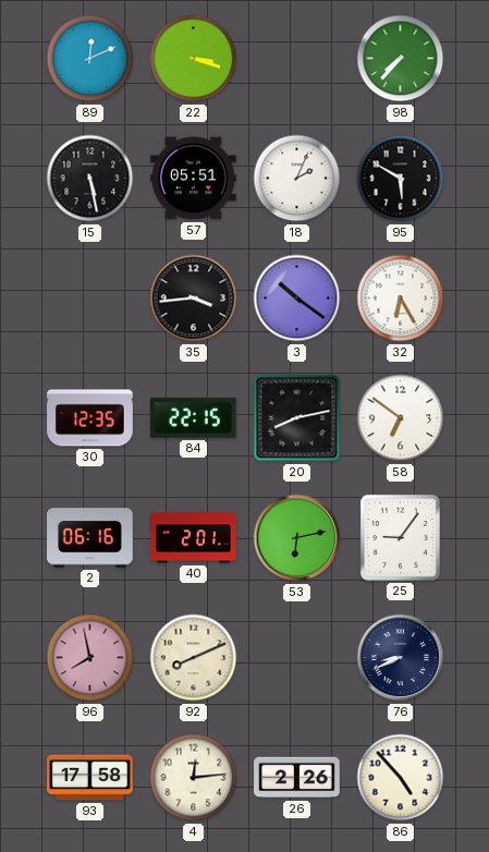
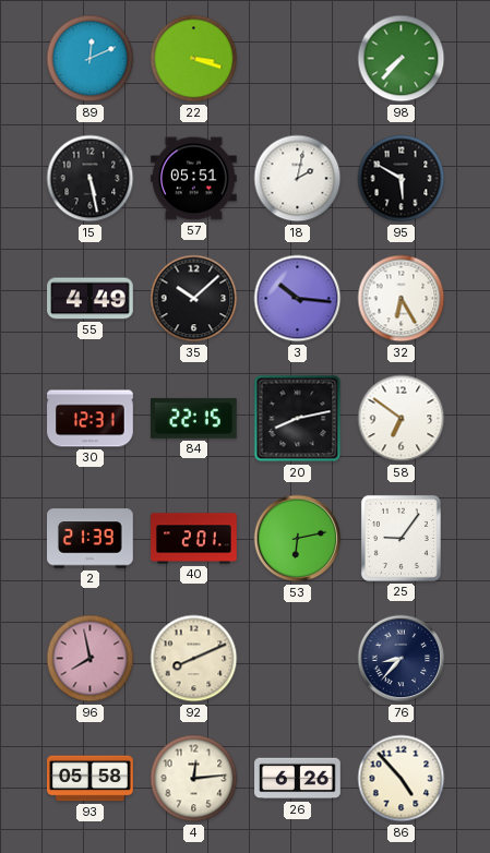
18: 2:04 -> 2:02
55: none -> 4:49
35: 3:44 -> 10:08
3: 10:21 -> 10:16
30: 12:35 -> 12:31
2: 06:16 -> 21:39
76: 8:41 -> 8:37
93: 17:58 -> 05:58
26: 2:26 -> 6:26
